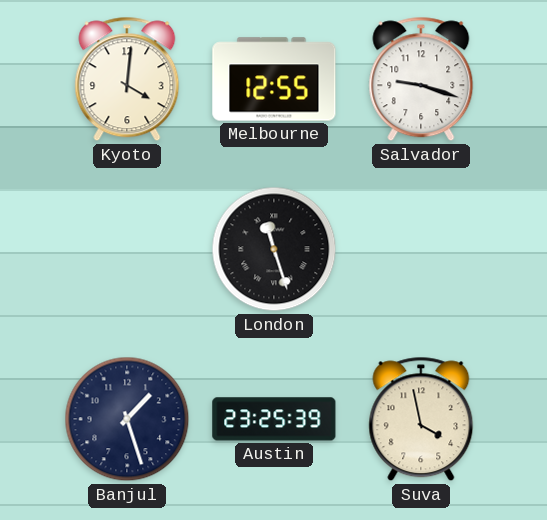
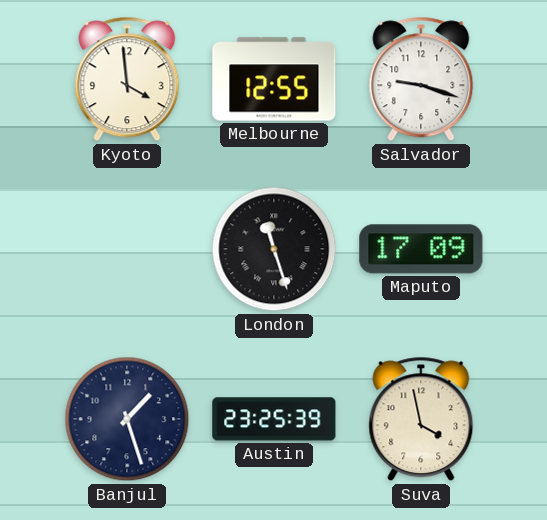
Kyoto: 4:01 -> 3:59
Maputo: none -> 17:09
